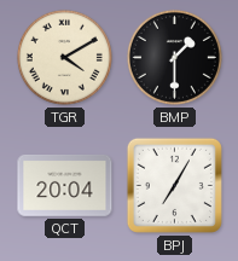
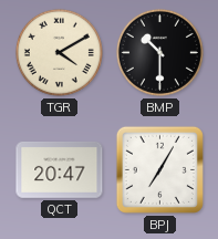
BMP: 1:30 -> 10:30
QCT: 20:04 -> 20:47
